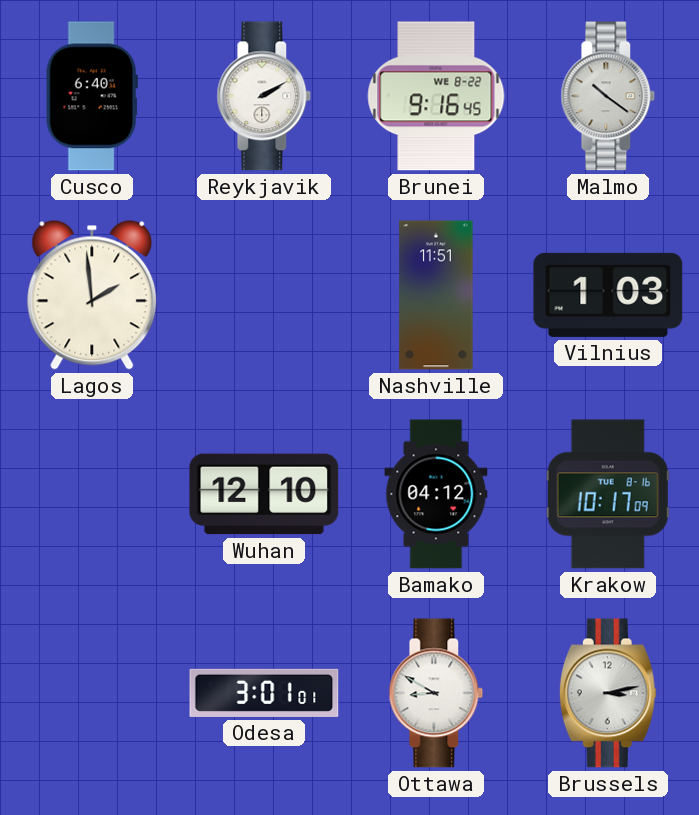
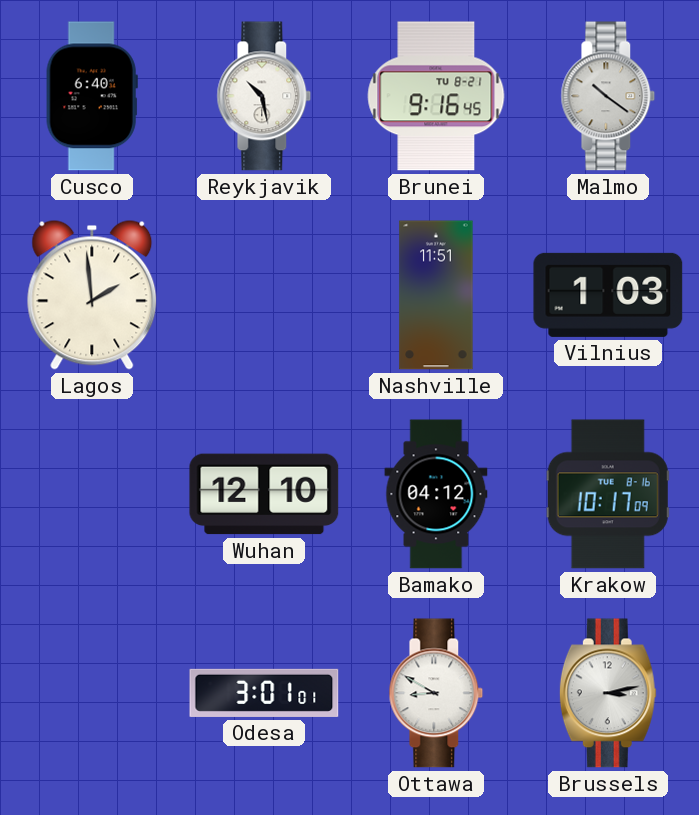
Reykjavik: 2:10 -> 10:28
Brunei date: WE 8-22 -> TU 8-21
